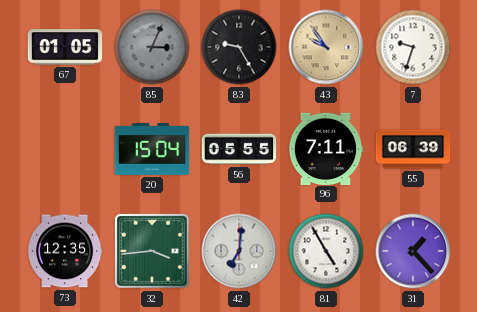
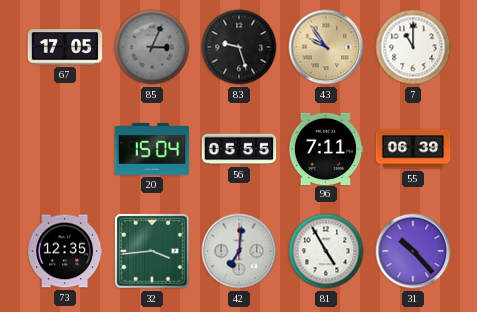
67: 01:05 -> 17:05
83: 9:25 -> 9:27
7: 9:33 -> 11:00
31: 1:23 -> 10:23
